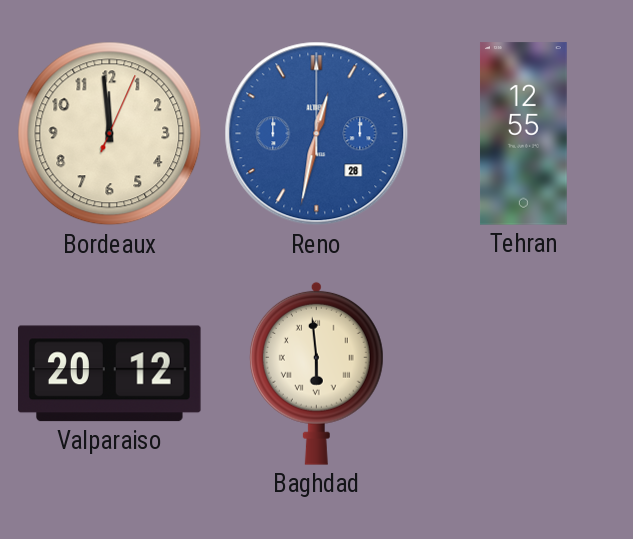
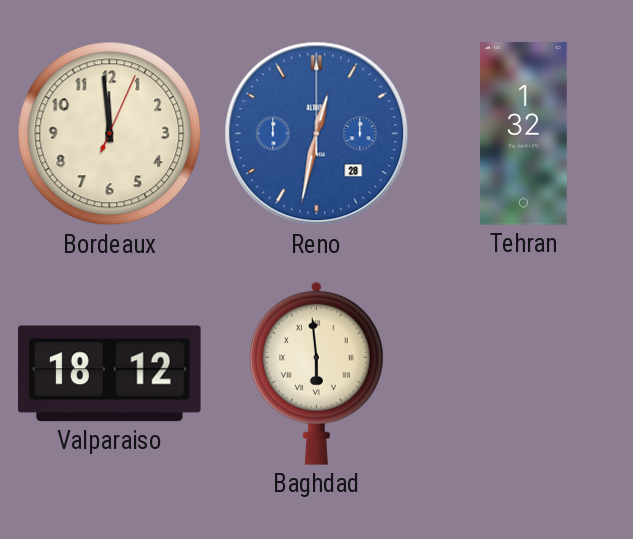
Tehran: 12:55 -> 1:32
Valparaiso: 20:12 -> 18:12
